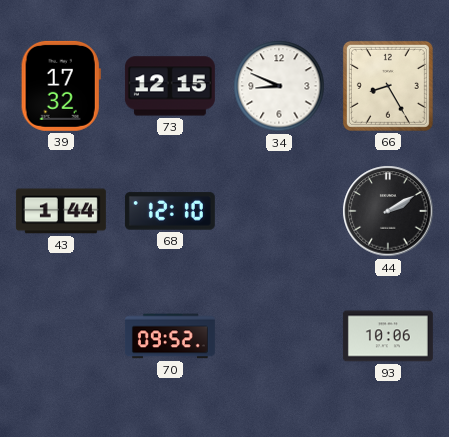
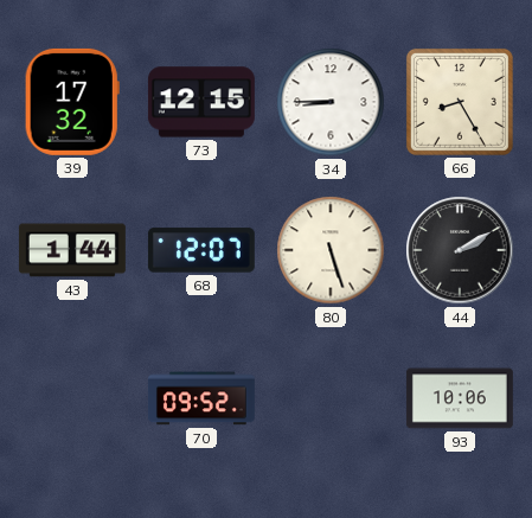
34: 8:49 -> 8:45
68: 12:10 -> 12:07
80: none -> 5:27
